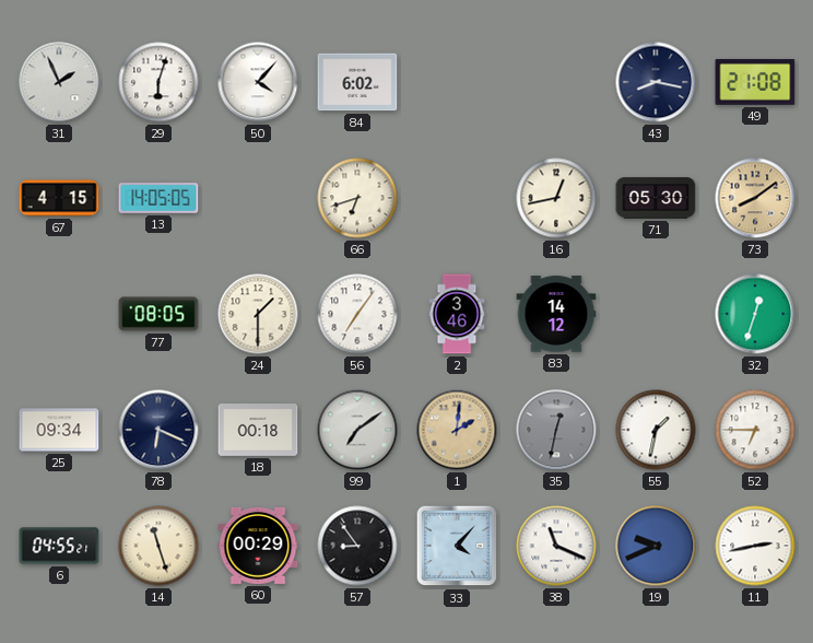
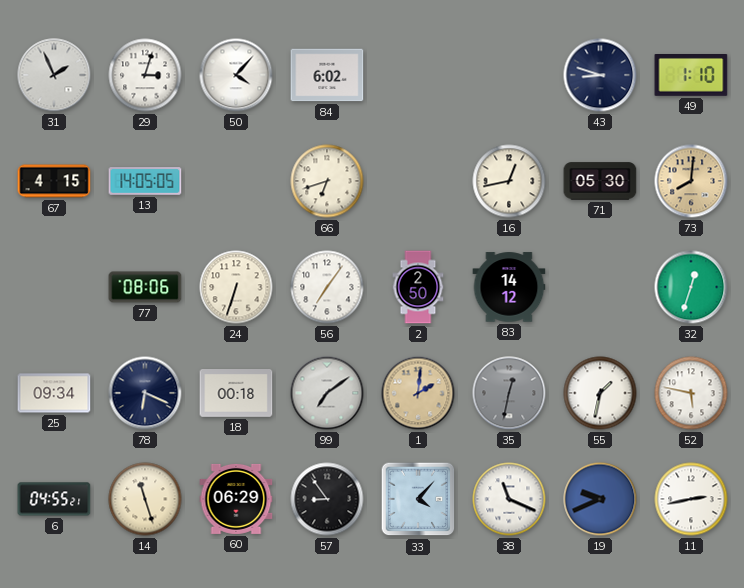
29: 6:03 -> 3:03
43: 8:17 -> 8:48
49: 21:08 -> 1:10
73: 8:09 -> 8:01
77: 08:05 -> 08:06
24: 1:30 -> 6:33
2: 3:46 -> 2:50
52: 6:45 -> 5:47
60: 00:29 -> 06:29
